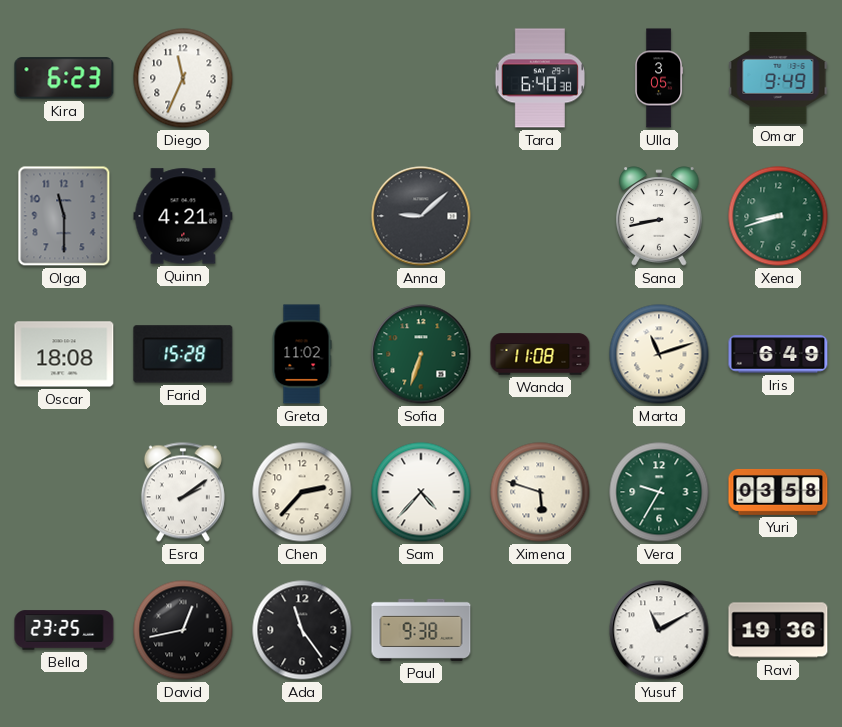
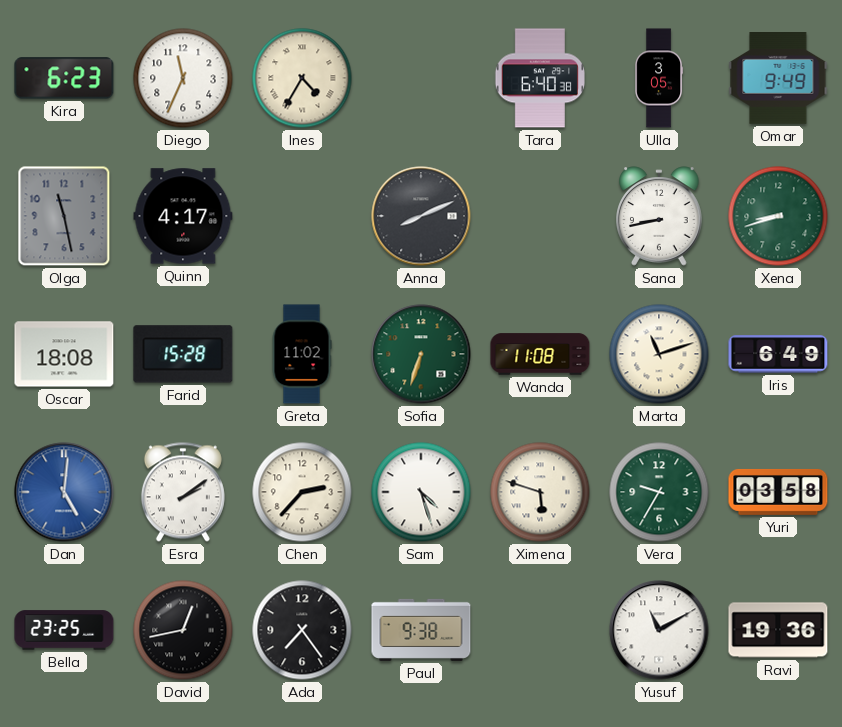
Ines: none -> 4:35
Olga: 11:30 -> 11:28
Quinn: 4:21 -> 4:17
Anna: 9:08 -> 8:11
Dan: none -> 5:01
Sam: 4:37 -> 4:27
Ada: 11:24 -> 7:24
